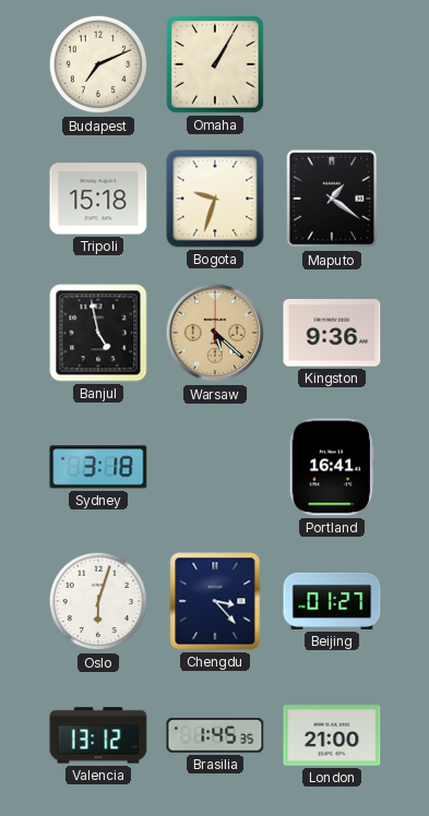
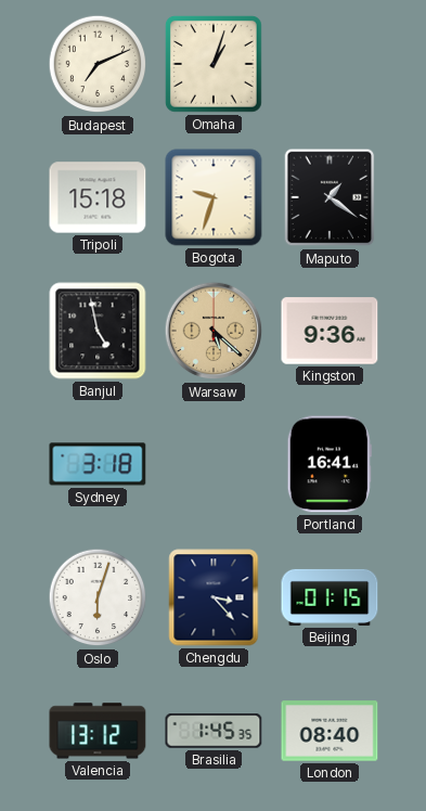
Omaha: 1:05 -> 1:03
Beijing: 01:27 -> 01:15
London: 21:00 -> 08:40
